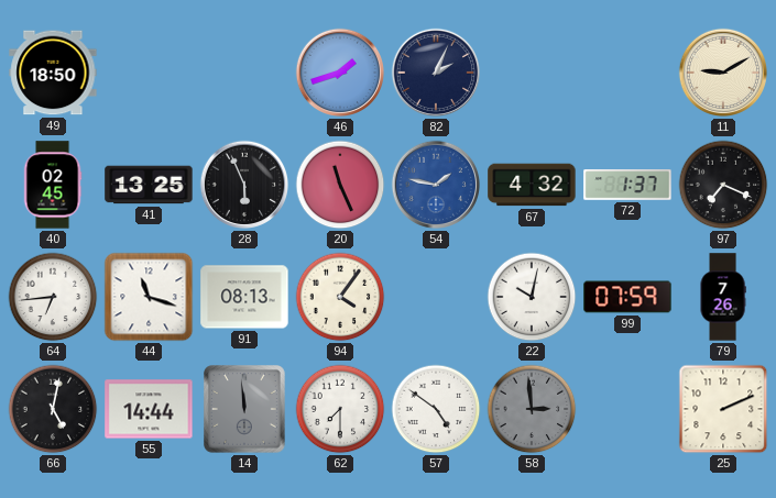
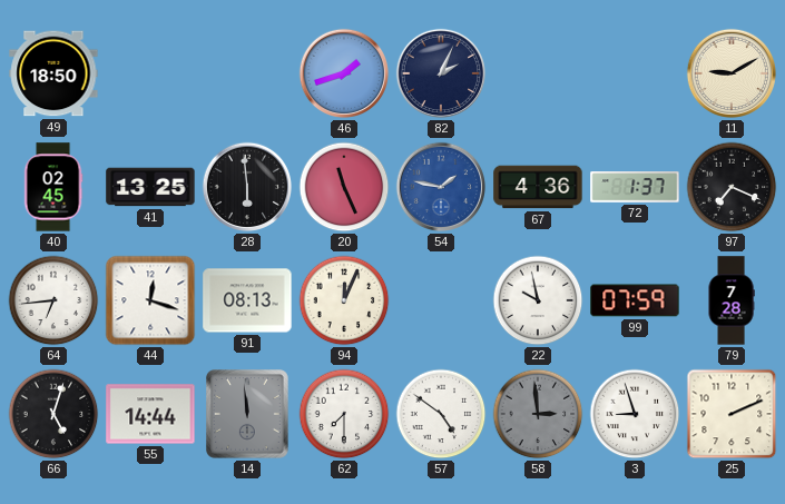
28: 5:56 -> 5:59
67: 4:32 -> 4:36
44: 11:18 -> 12:18
94: 4:06 -> 12:04
22: 10:02 -> 9:58
79: 7:26 -> 7:28
66: 5:02 -> 5:03
3: none -> 8:57
